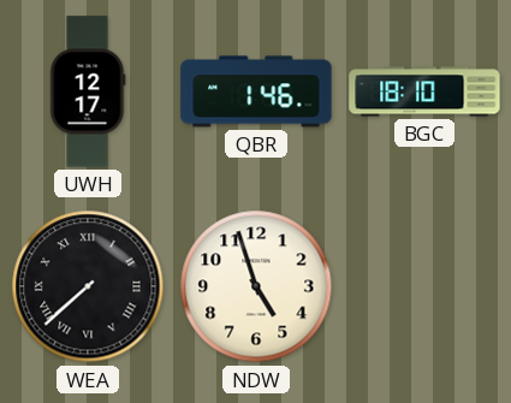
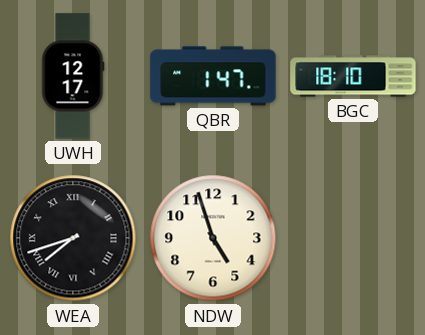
QBR: 1:46 -> 1:47
WEA: 7:38 -> 7:42
